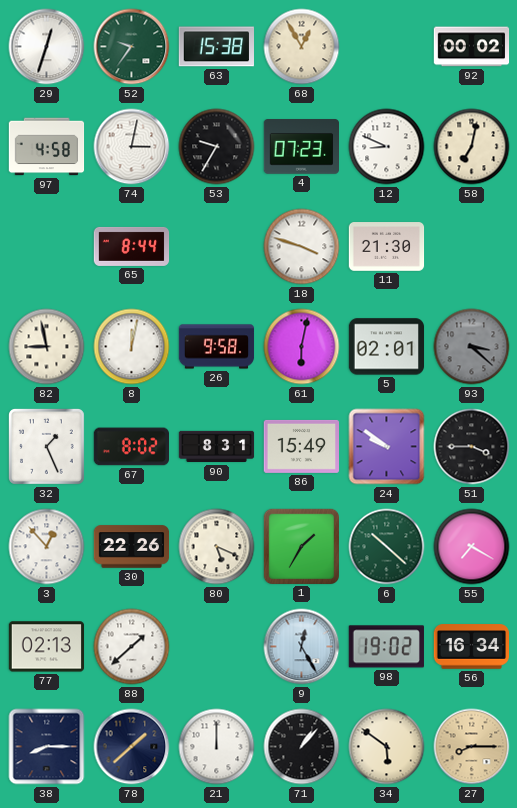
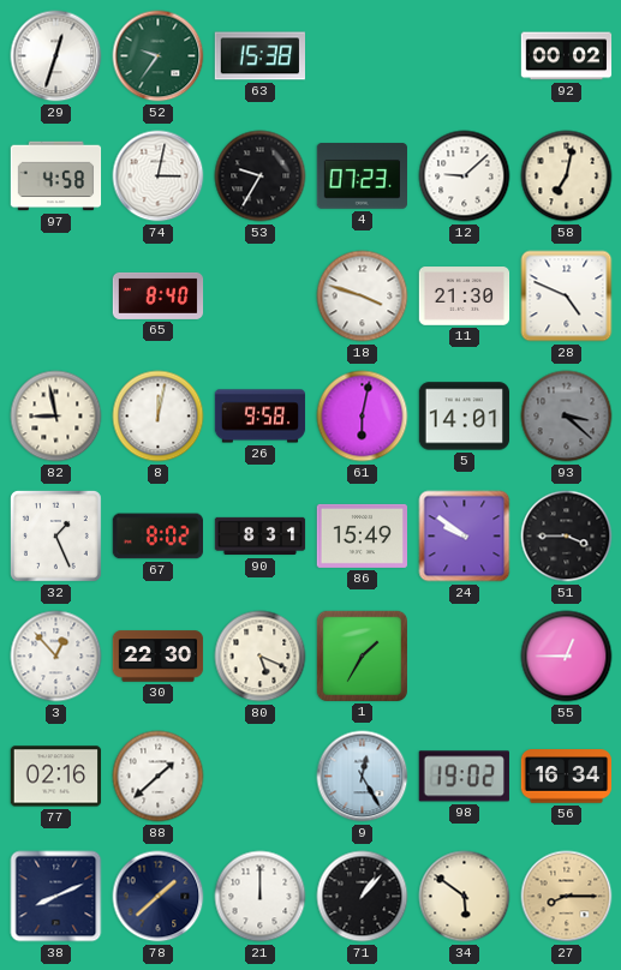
68: 12:55 -> none
12: 8:49 -> 9:08
65: 8:44 -> 8:40
28: none -> 4:49
5: 02:01 -> 14:01
30: 22:26 -> 22:30
6: 10:22 -> none
55: 7:20 -> 12:45
77: 02:13 -> 02:16
38: 8:15 -> 8:11
